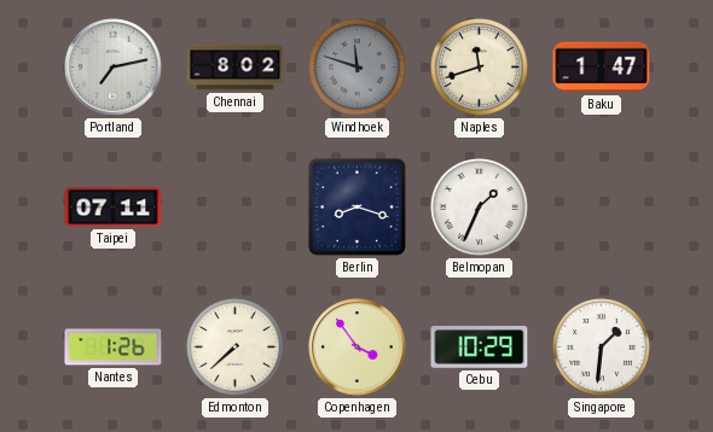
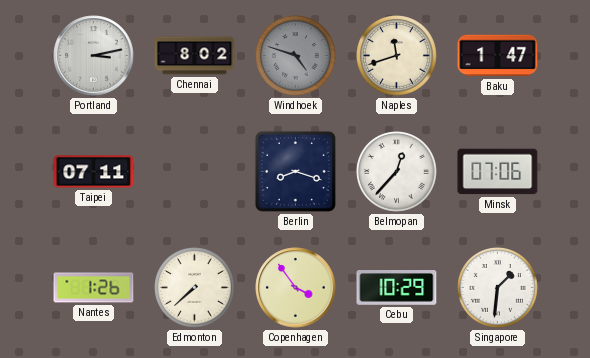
Portland: 7:13 -> 3:13
Windhoek: 11:48 -> 4:48
Belmopan: 1:34 -> 12:37
Minsk: none -> 07:06
